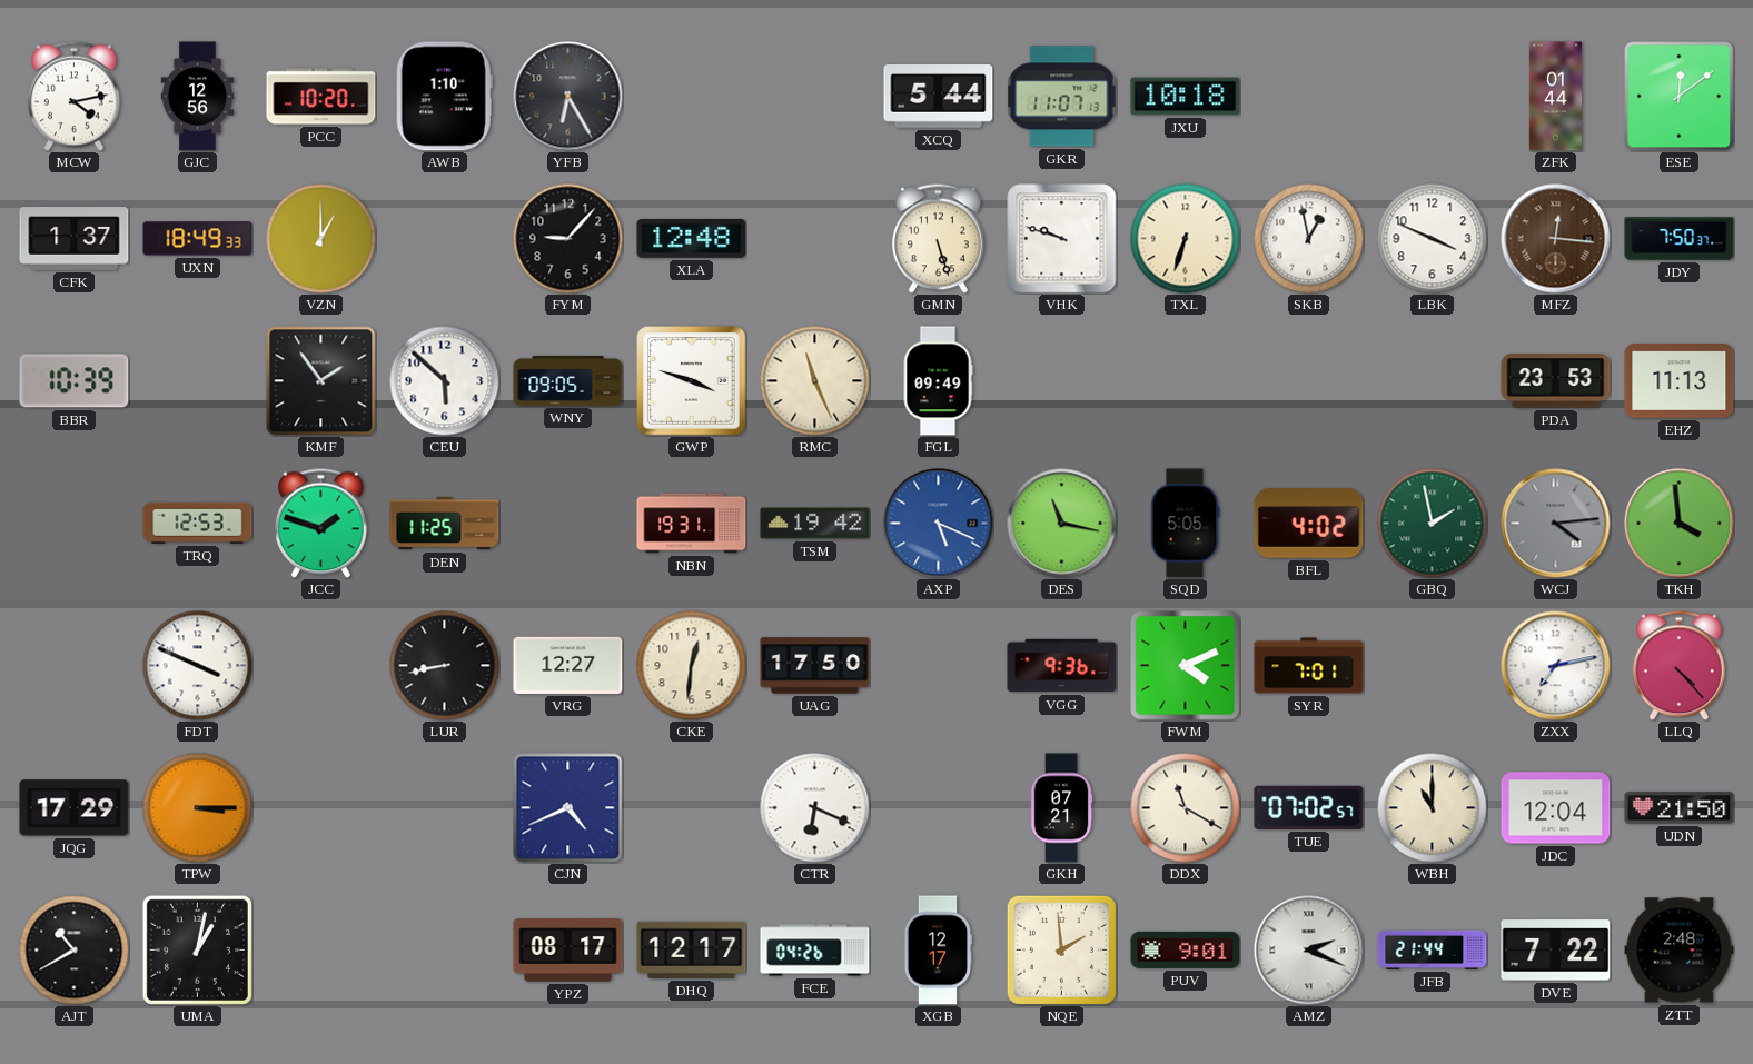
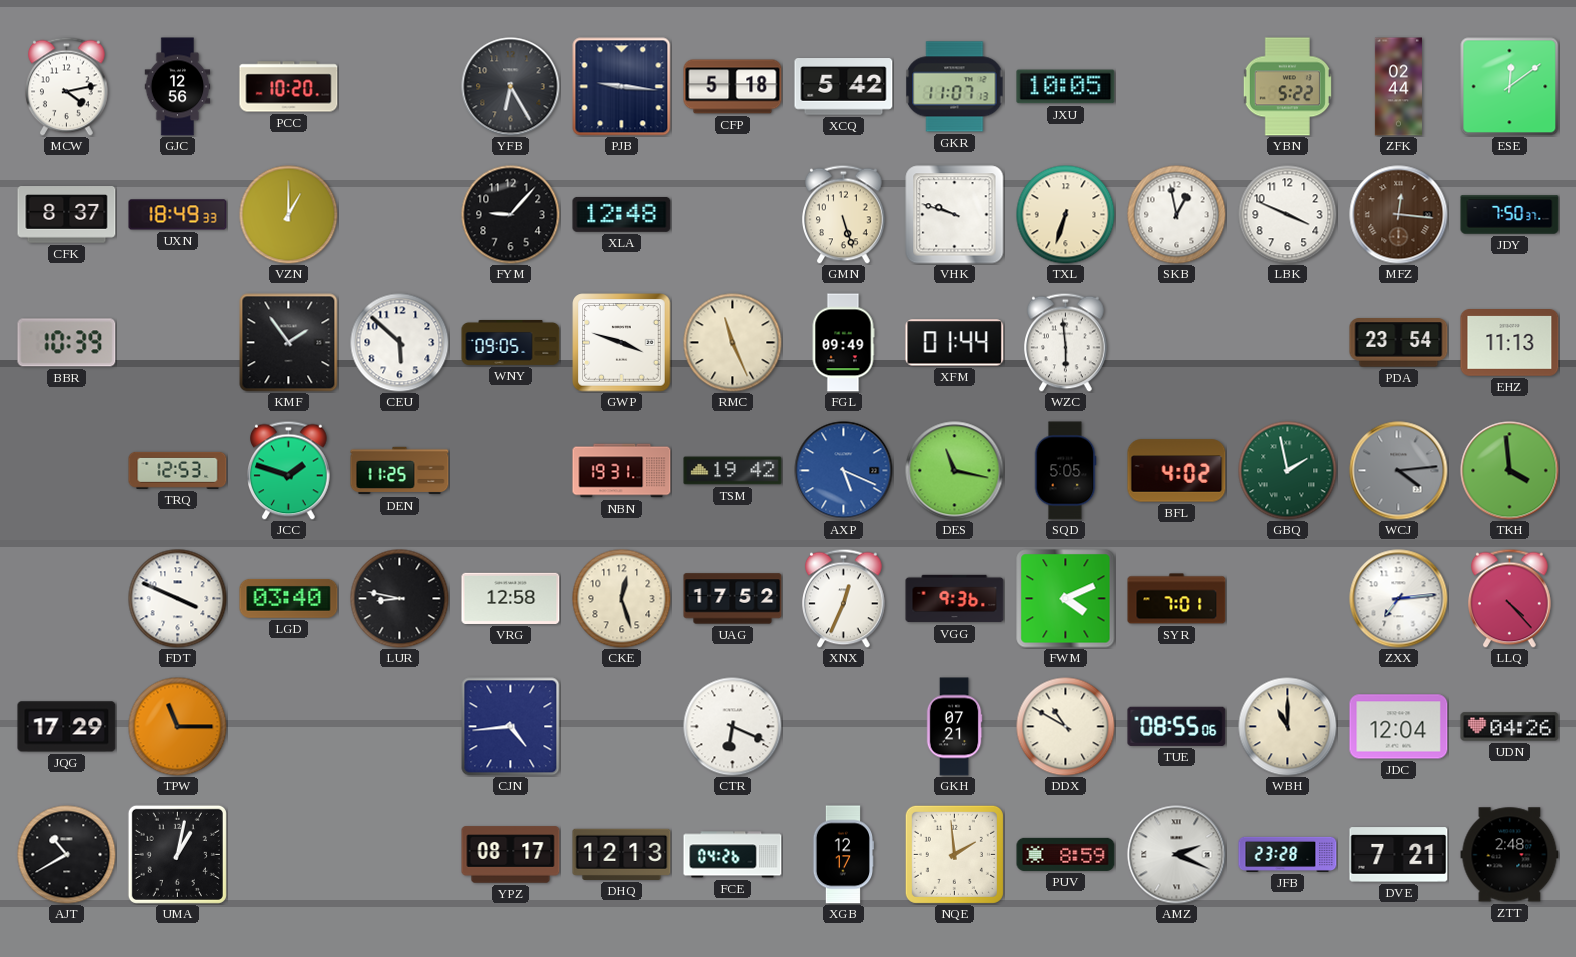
AWB: 1:10 -> none
PJB: none -> 9:16
CFP: none -> 5:18
XCQ: 5:44 -> 5:42
JXU: 10:18 -> 10:05
YBN: none -> 5:22
ZFK: 01:44 -> 02:44
CFK: 1:37 -> 8:37
XFM: none -> 01:44
WZC: none -> 5:59
PDA: 23:53 -> 23:54
LGD: none -> 03:40
LUR: 8:43 -> 8:47
VRG: 12:27 -> 12:58
CKE: 12:31 -> 12:27
UAG: 17:50 -> 17:52
XNX: none -> 12:34
ZXX: 7:13 -> 7:14
TPW: 3:15 -> 11:15
CJN: 4:41 -> 4:44
DDX: 11:20 -> 10:50
TUE: 07:02 -> 08:55
UDN: 21:50 -> 04:26
DHQ: 12:17 -> 12:13
PUV: 9:01 -> 8:59
JFB: 21:44 -> 23:28
DVE: 7:22 -> 7:21
